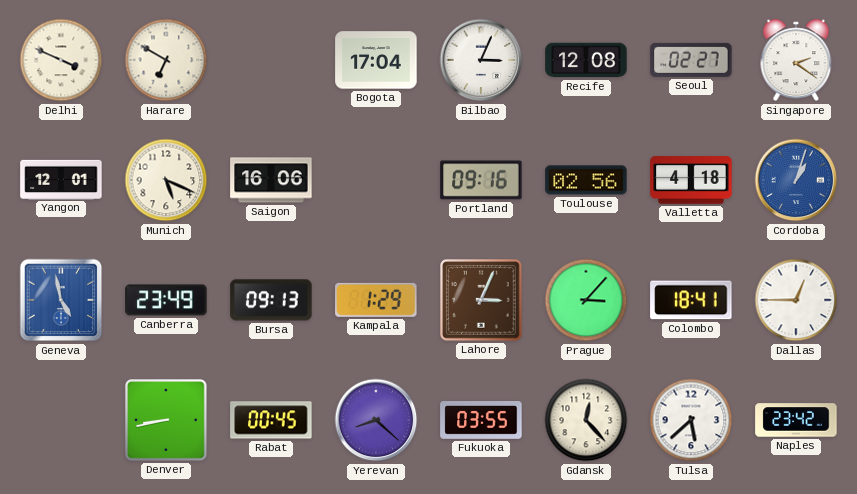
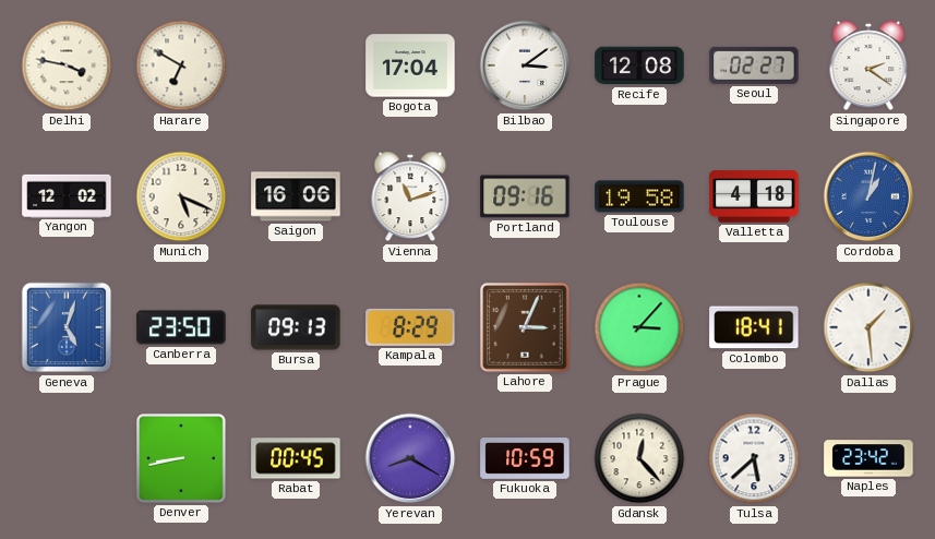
Delhi: 3:49 -> 3:47
Bilbao: 3:04 -> 3:09
Yangon: 12:01 -> 12:02
Vienna: none -> 11:12
Toulouse: 02:56 -> 19:58
Cordoba: 1:03 -> 1:02
Geneva: 4:58 -> 5:03
Canberra: 23:49 -> 23:50
Kampala: 1:29 -> 8:29
Dallas: 12:45 -> 1:29
Yerevan: 8:22 -> 8:20
Fukuoka: 03:55 -> 10:59
